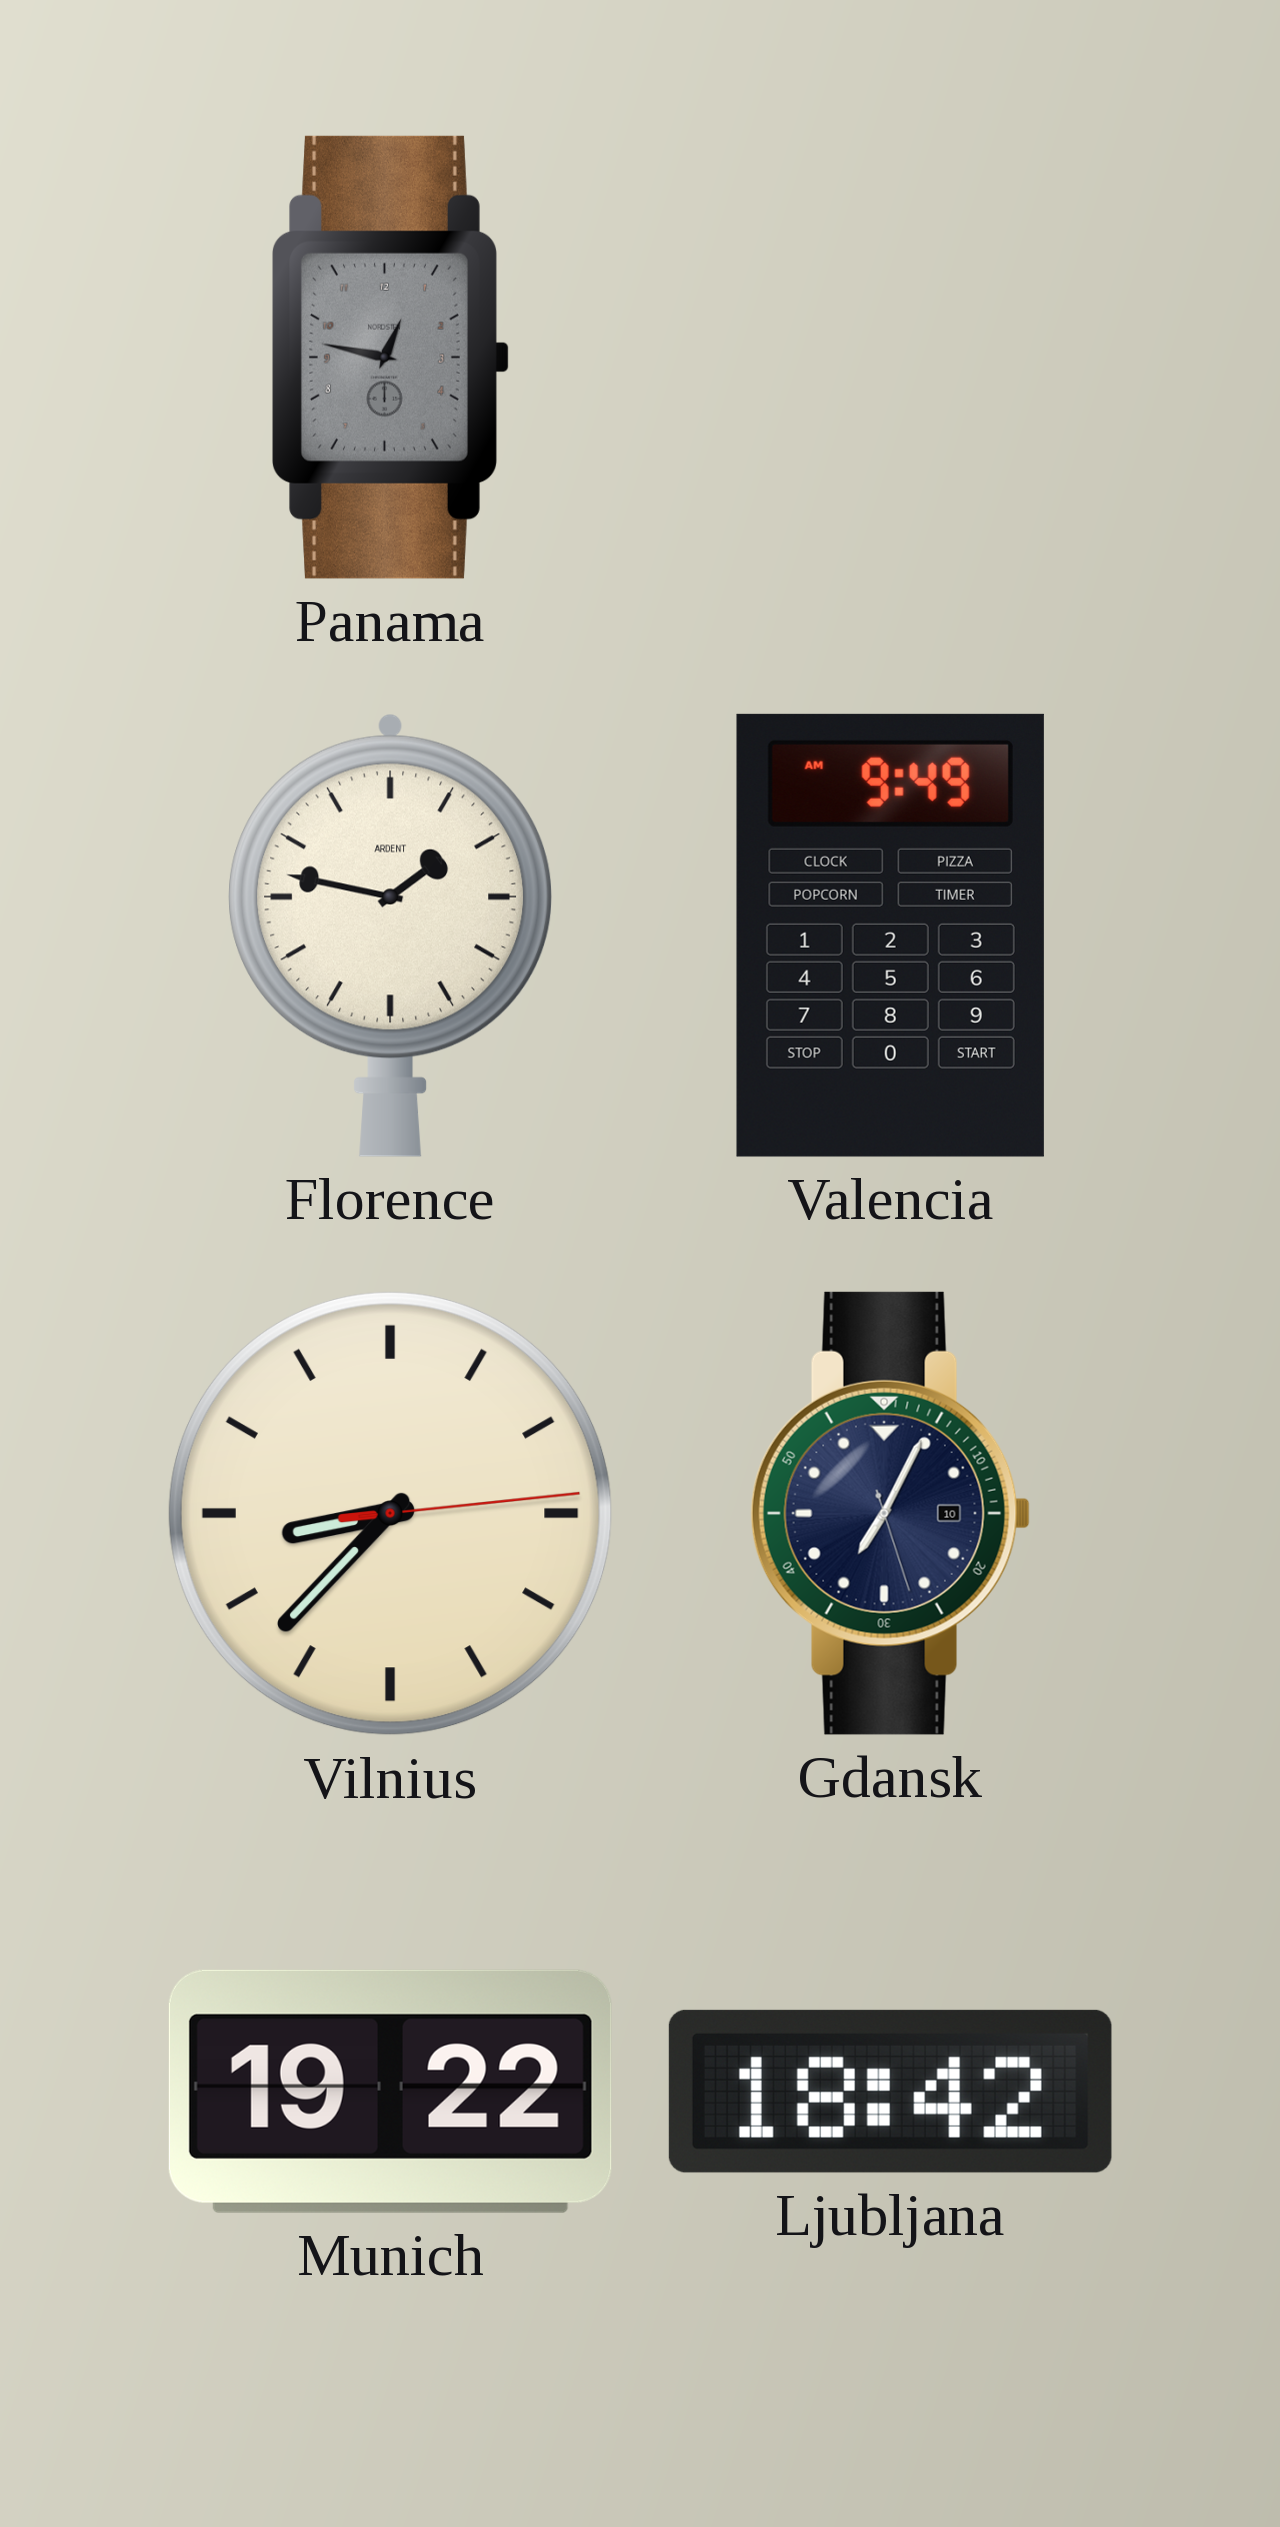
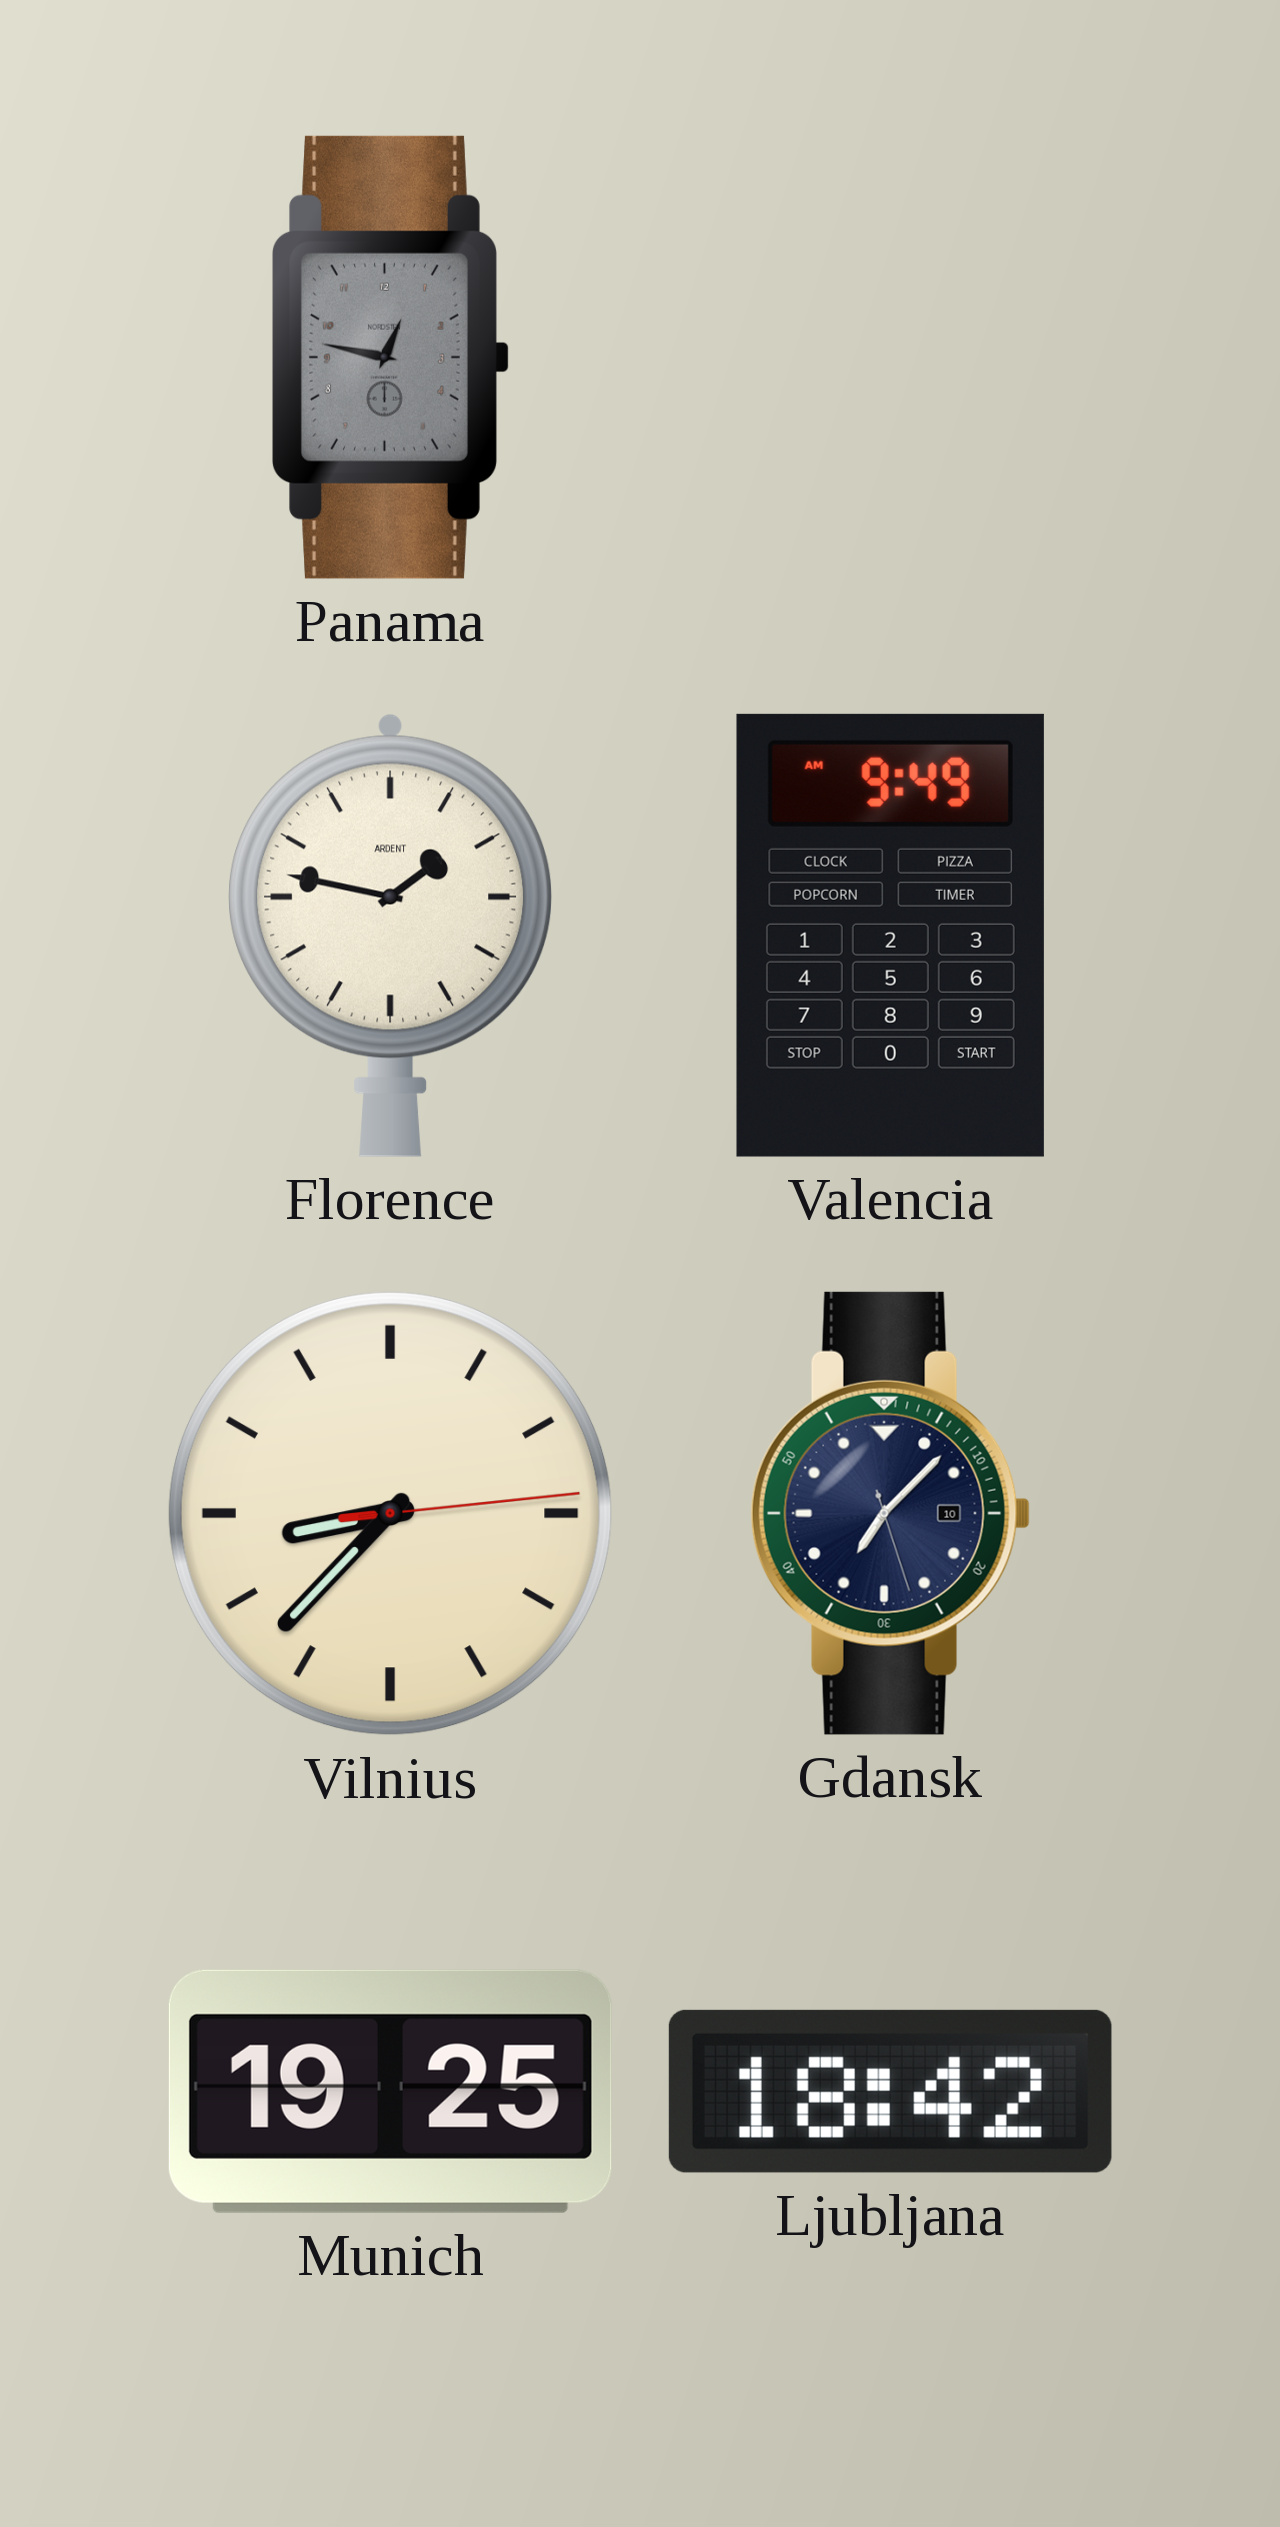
Gdansk: 7:04 -> 7:07
Munich: 19:22 -> 19:25
